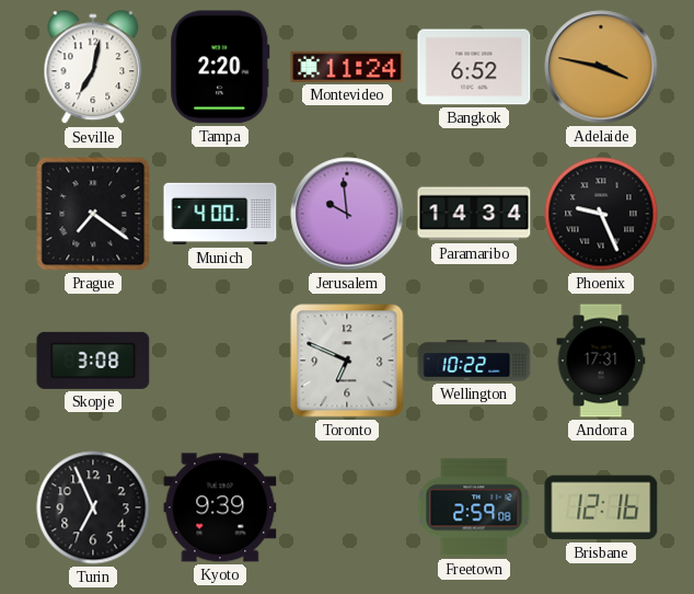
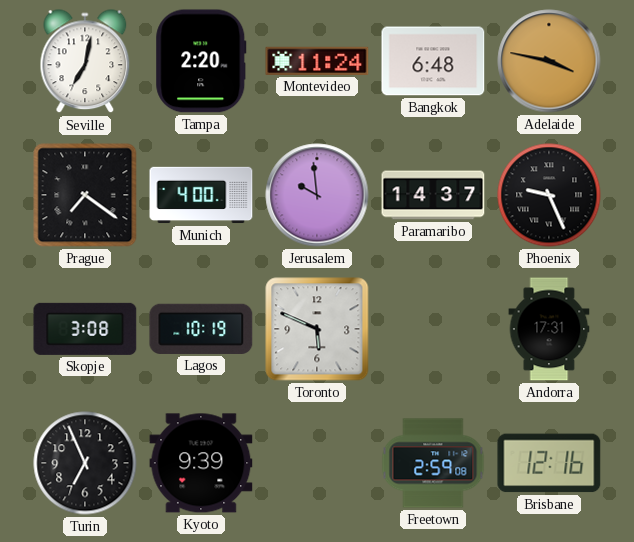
Bangkok: 6:52 -> 6:48
Paramaribo: 14:34 -> 14:37
Lagos: none -> 10:19
Toronto: 6:49 -> 5:49
Wellington: 10:22 -> none
